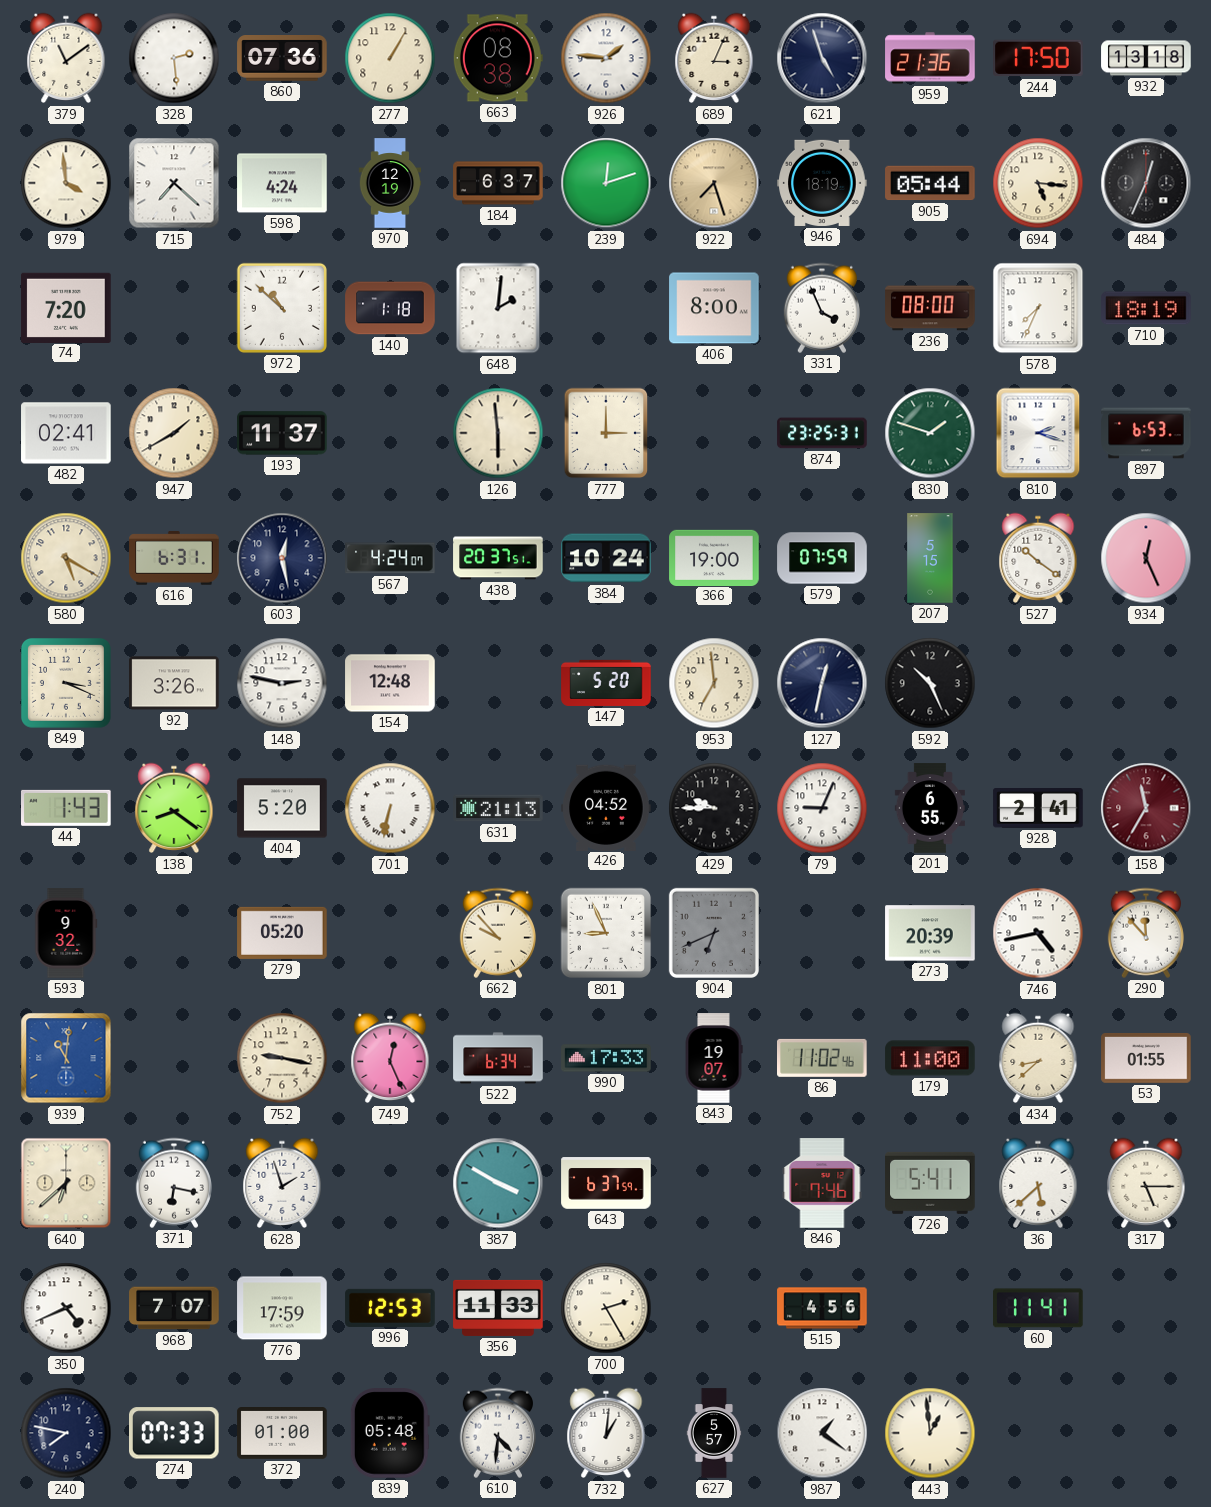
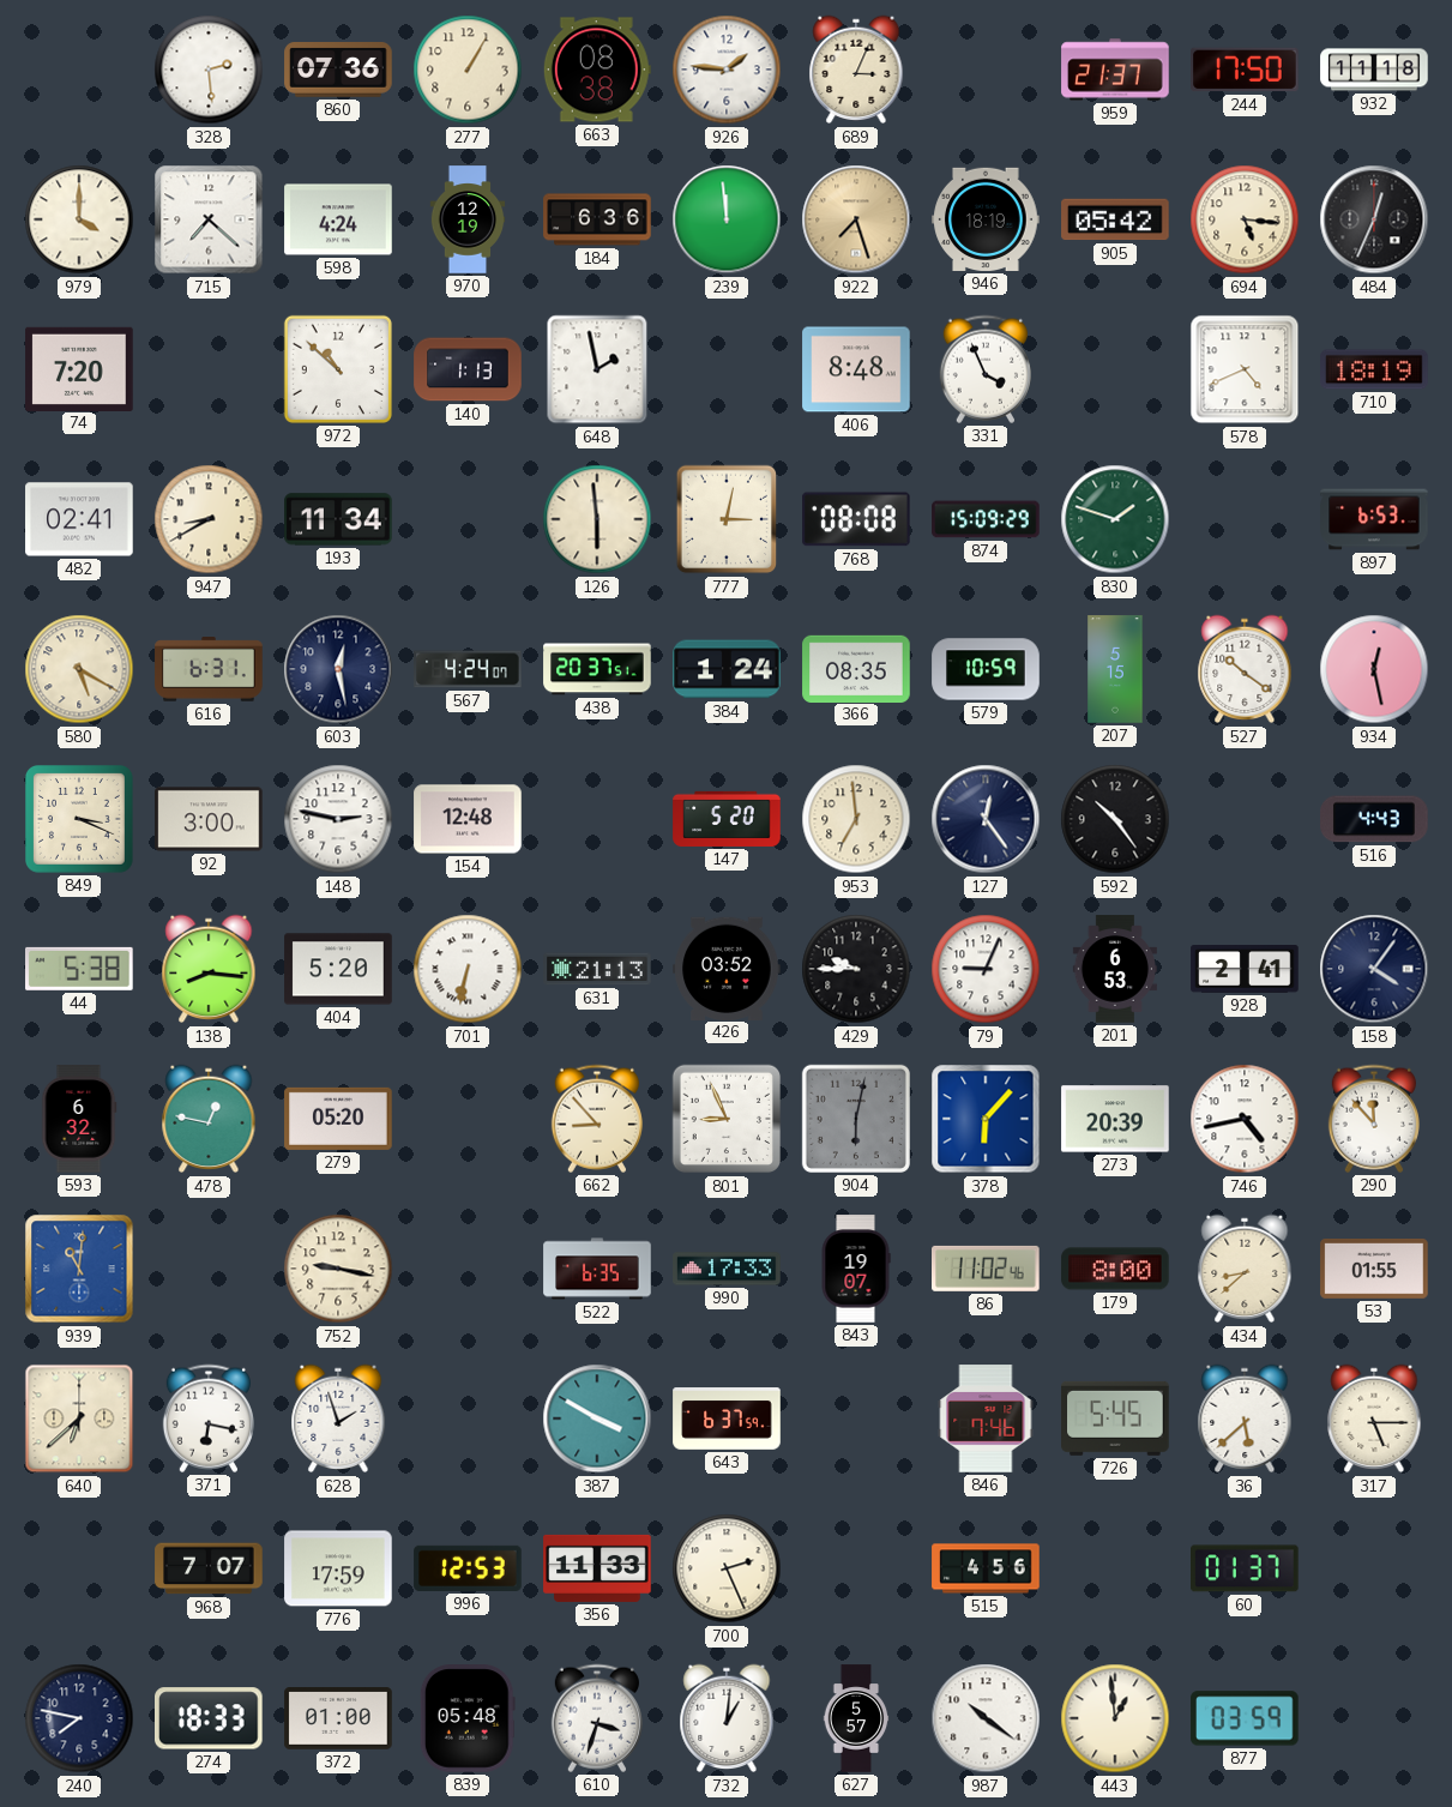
379: 11:09 -> none
621: 4:57 -> none
959: 21:36 -> 21:37
932: 13:18 -> 11:18
979: 3:59 -> 4:00
184: 6:37 -> 6:36
239: 12:12 -> 11:59
905: 05:44 -> 05:42
140: 1:18 -> 1:13
648: 2:01 -> 1:58
406: 8:00 -> 8:48
236: 08:00 -> none
578: 7:34 -> 4:41
947: 1:40 -> 8:40
193: 11:37 -> 11:34
777: 3:00 -> 3:02
768: none -> 08:08
874: 23:25 -> 15:09
810: 2:18 -> none
384: 10:24 -> 1:24
366: 19:00 -> 08:35
579: 07:59 -> 10:59
934: 12:26 -> 12:28
92: 3:26 -> 3:00
127: 12:32 -> 12:24
592: 10:26 -> 10:24
516: none -> 4:43
44: 1:43 -> 5:38
138: 8:21 -> 8:16
426: 04:52 -> 03:52
201: 6:55 -> 6:53
158: 11:35 -> 4:06
158 dial: burgundy -> navy
593: 9:32 -> 6:32
478: none -> 12:47
662: 9:53 -> 8:53
904: 6:41 -> 6:02
378: none -> 6:07
749: 12:26 -> none
522: 6:34 -> 6:35
179: 11:00 -> 8:00
726: 5:41 -> 5:45
350: 4:41 -> none
700: 2:25 -> 2:26
60: 11:41 -> 01:37
274: 07:33 -> 18:33
610: 4:31 -> 3:33
987: 1:21 -> 10:21
877: none -> 03:59
